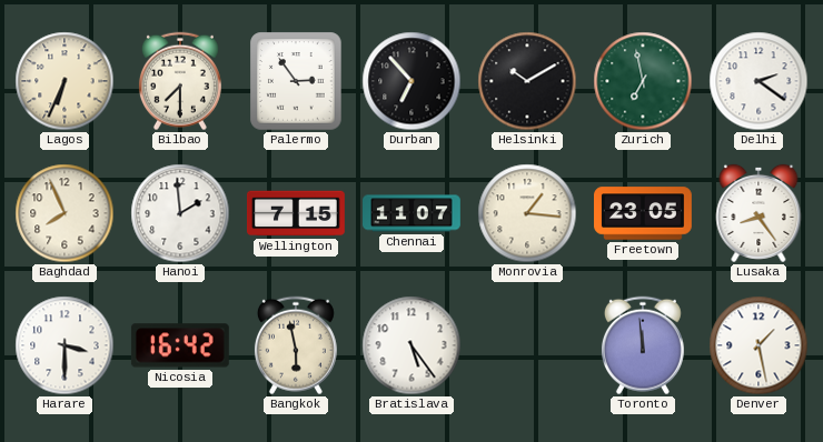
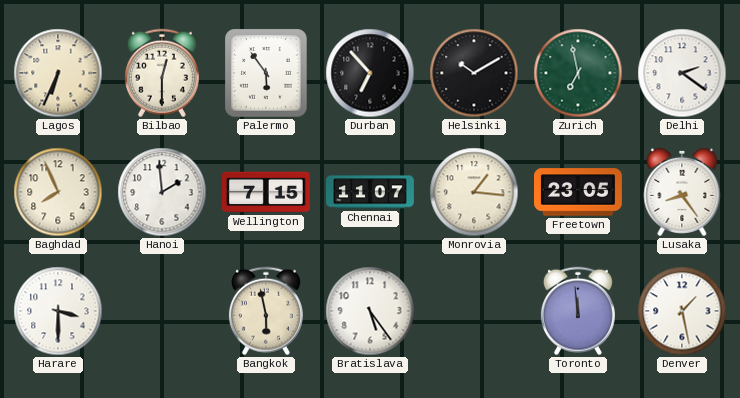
Bilbao: 7:30 -> 12:30
Palermo: 2:54 -> 5:54
Nicosia: 16:42 -> none
